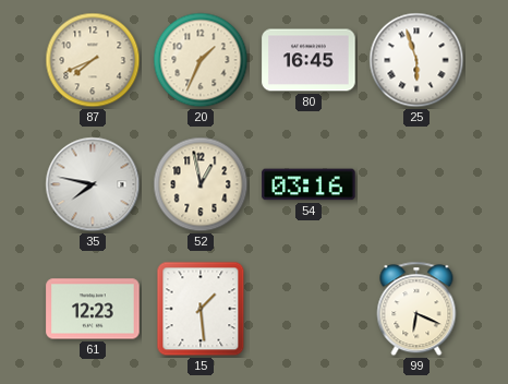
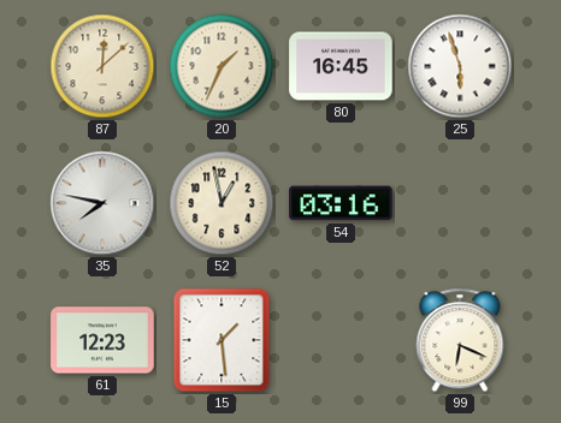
87: 7:41 -> 12:08
